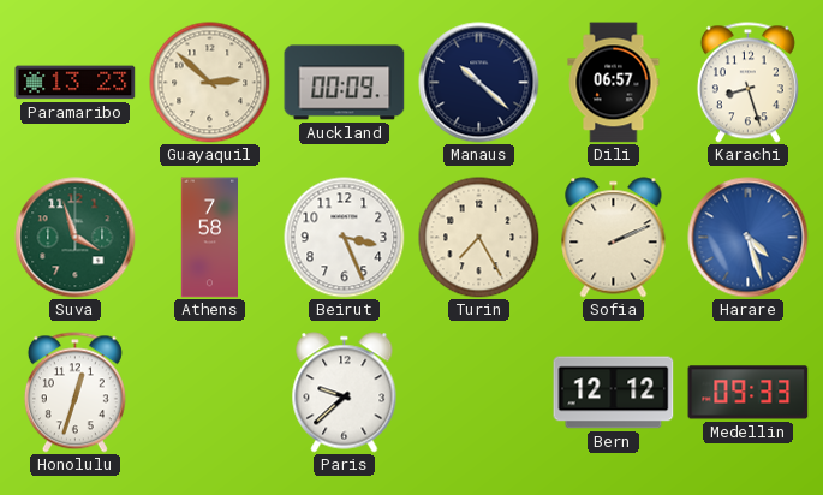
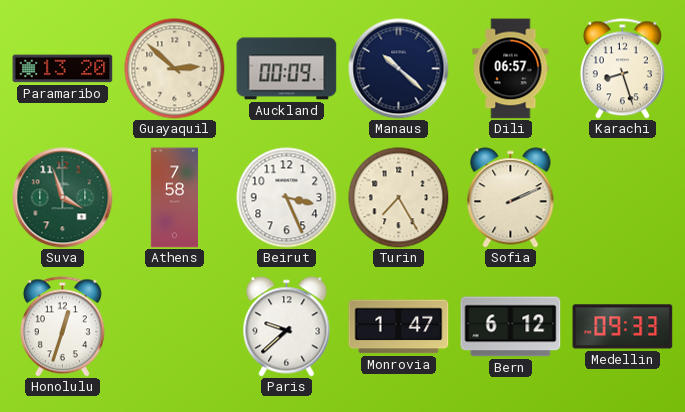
Paramaribo: 13:23 -> 13:20
Harare: 4:27 -> none
Monrovia: none -> 1:47
Bern: 12:12 -> 6:12
